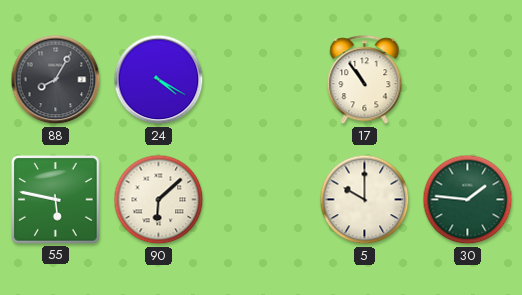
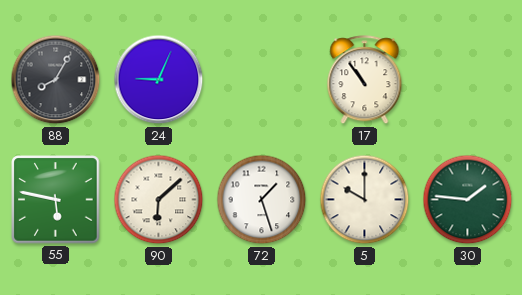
24: 4:20 -> 9:04
72: none -> 1:27
